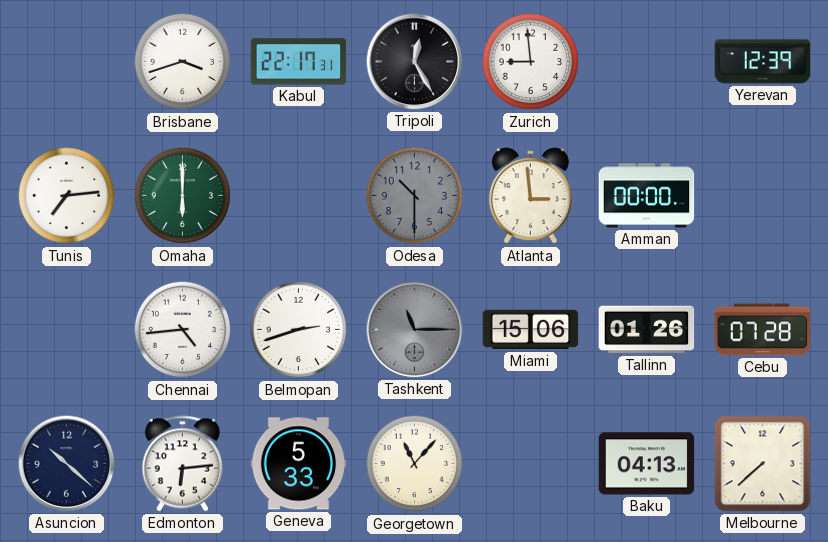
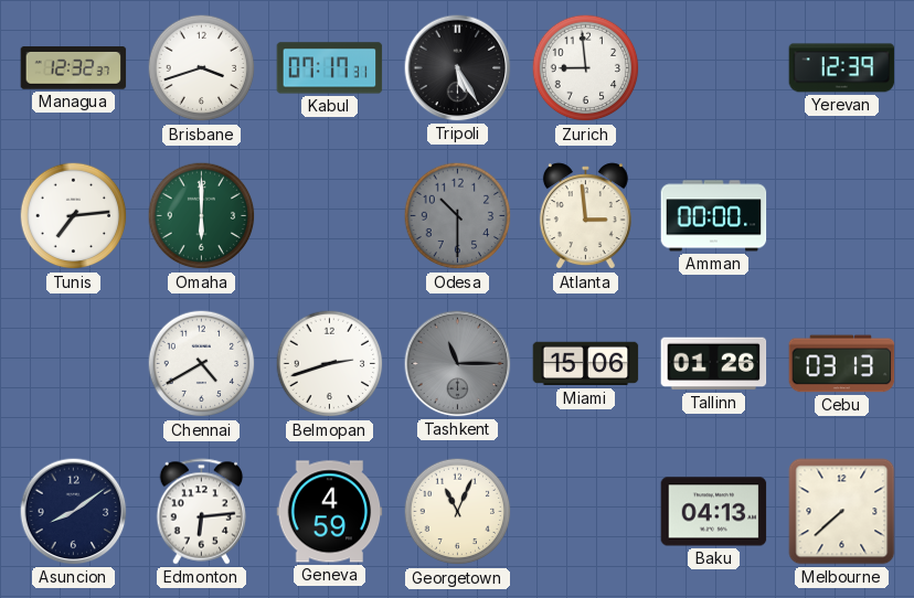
Managua: none -> 12:32
Kabul: 22:17 -> 07:17
Tripoli: 12:25 -> 5:25
Chennai: 4:44 -> 4:40
Cebu: 07:28 -> 03:13
Asuncion: 10:22 -> 8:09
Geneva: 5:33 -> 4:59
Georgetown: 11:07 -> 11:04
